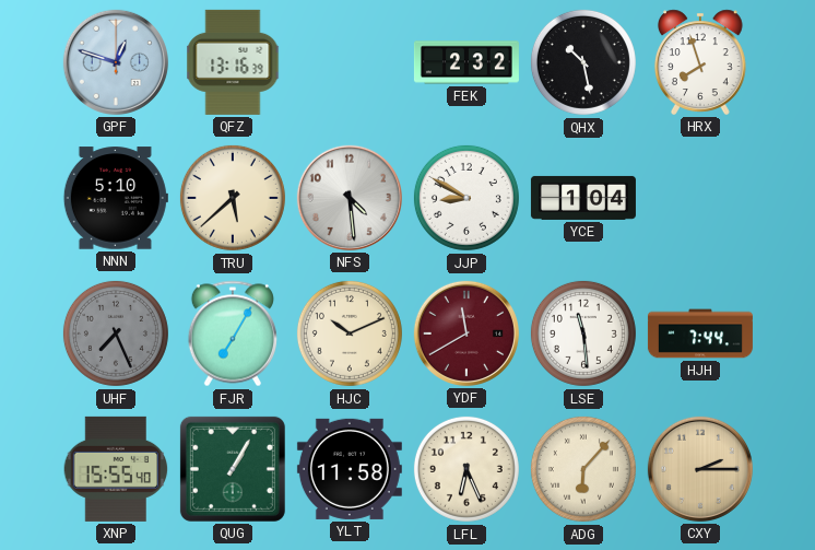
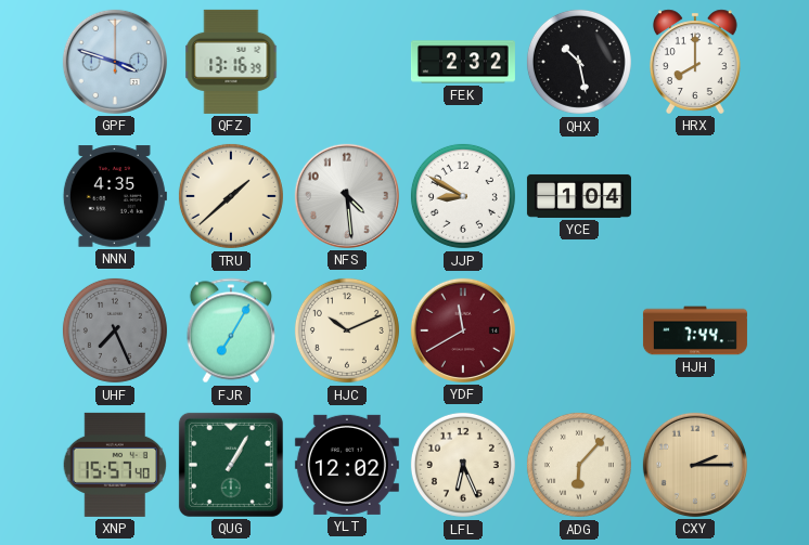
GPF: 12:48 -> 3:48
HRX: 7:57 -> 8:00
NNN: 5:10 -> 4:35
TRU: 5:38 -> 1:38
LSE: 11:29 -> none
XNP: 15:55 -> 15:57
YLT: 11:58 -> 12:02
